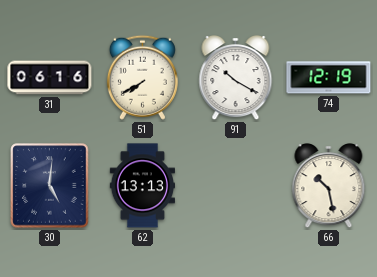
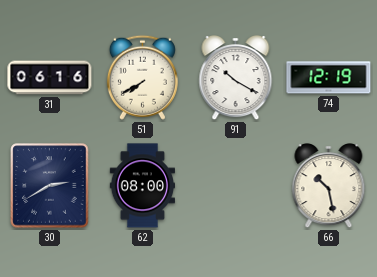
30: 5:01 -> 2:40
62: 13:13 -> 08:00
